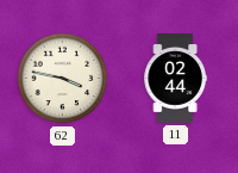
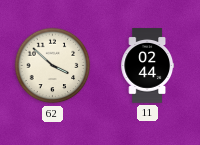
62: 3:47 -> 3:52
